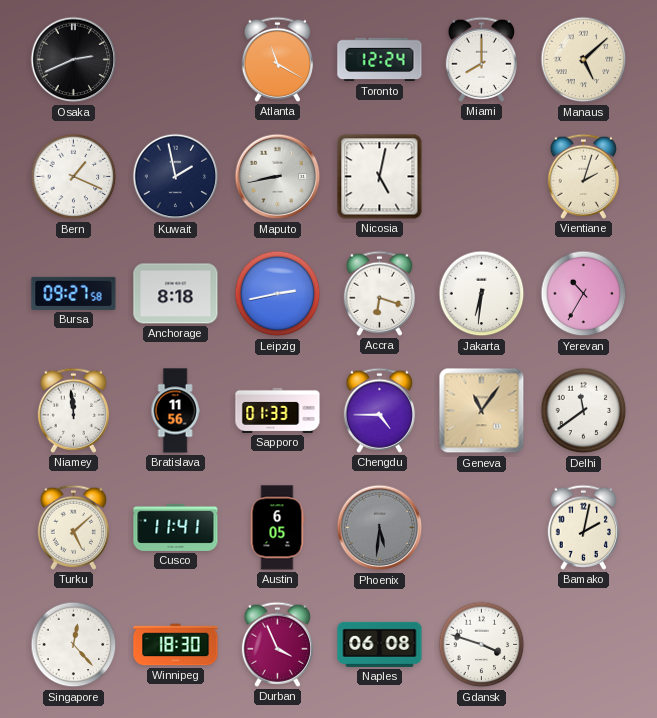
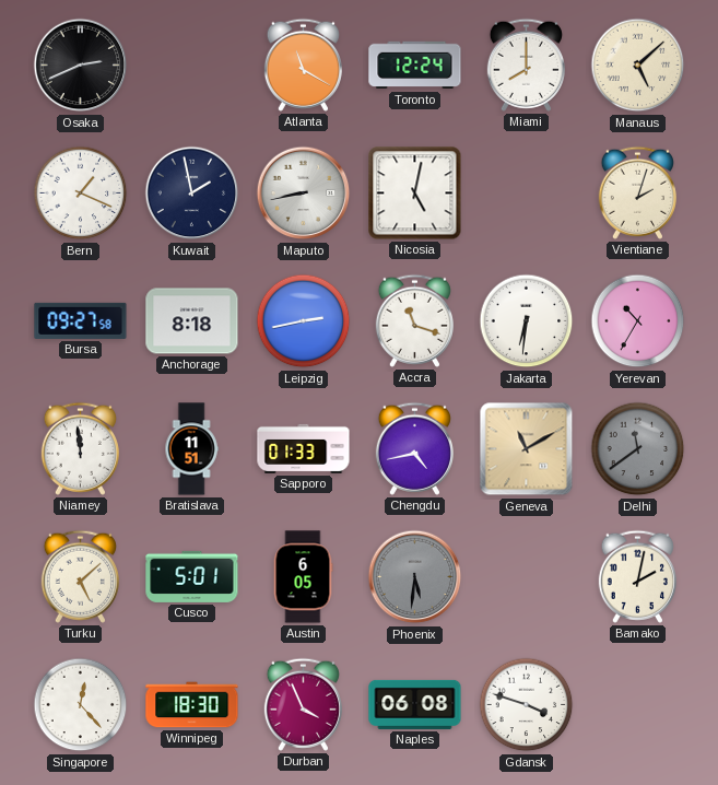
Accra: 6:18 -> 11:18
Bratislava: 11:56 -> 11:51
Chengdu: 4:45 -> 4:43
Geneva: 11:06 -> 11:10
Delhi dial: white -> grey
Cusco: 11:41 -> 5:01
